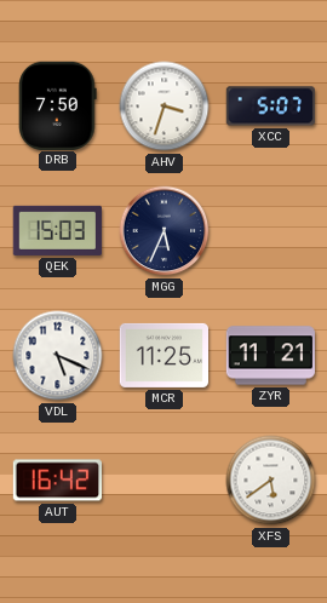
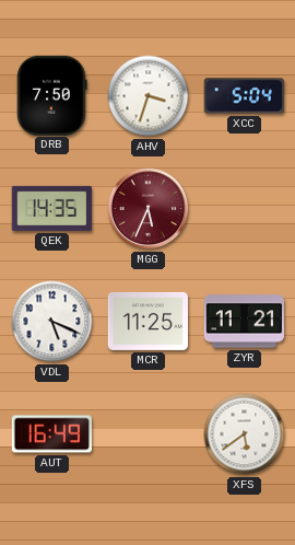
XCC: 5:07 -> 5:04
QEK: 15:03 -> 14:35
MGG dial: navy -> burgundy
AUT: 16:42 -> 16:49
